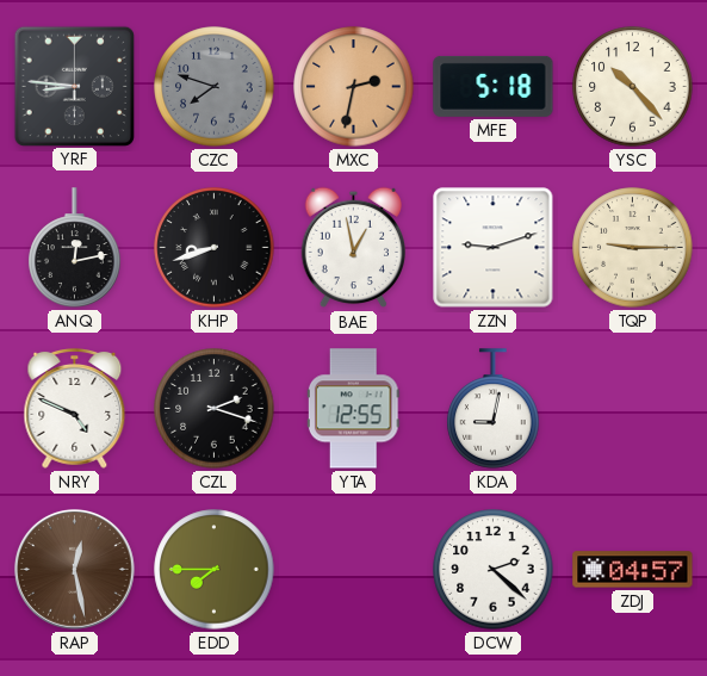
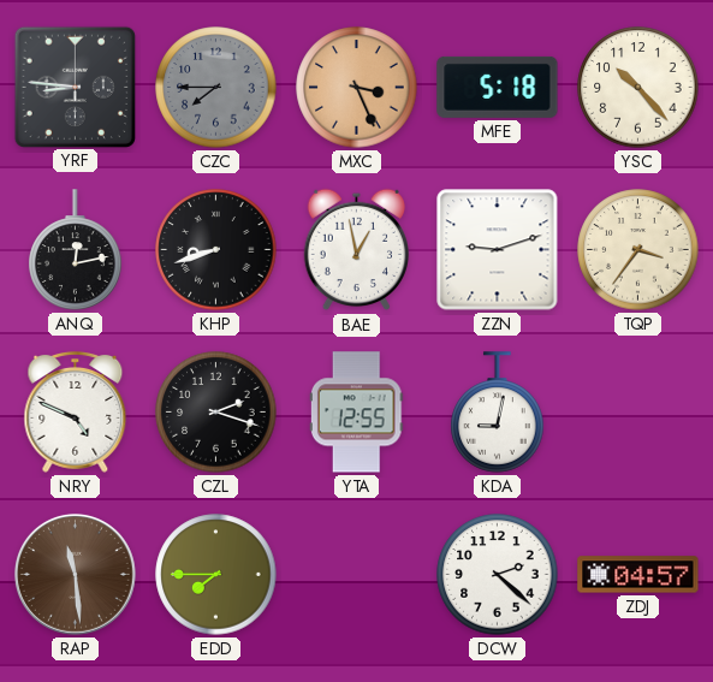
CZC: 7:48 -> 7:45
MXC: 2:32 -> 3:26
TQP: 9:15 -> 3:36
RAP: 12:28 -> 11:29
